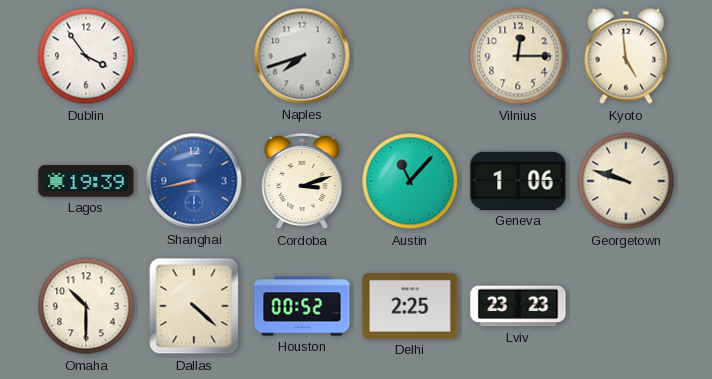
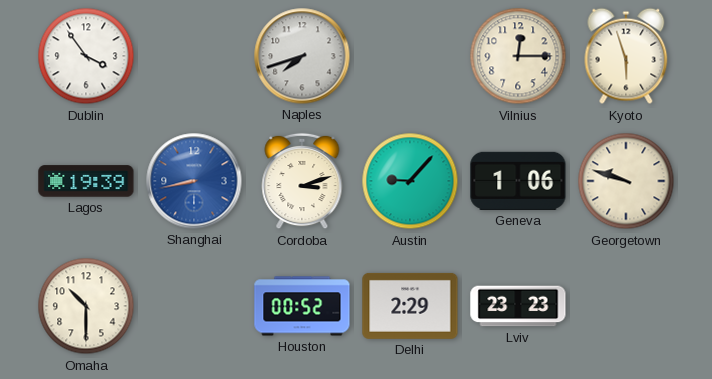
Kyoto: 4:59 -> 5:57
Austin: 11:07 -> 9:07
Dallas: 4:22 -> none
Delhi: 2:25 -> 2:29
